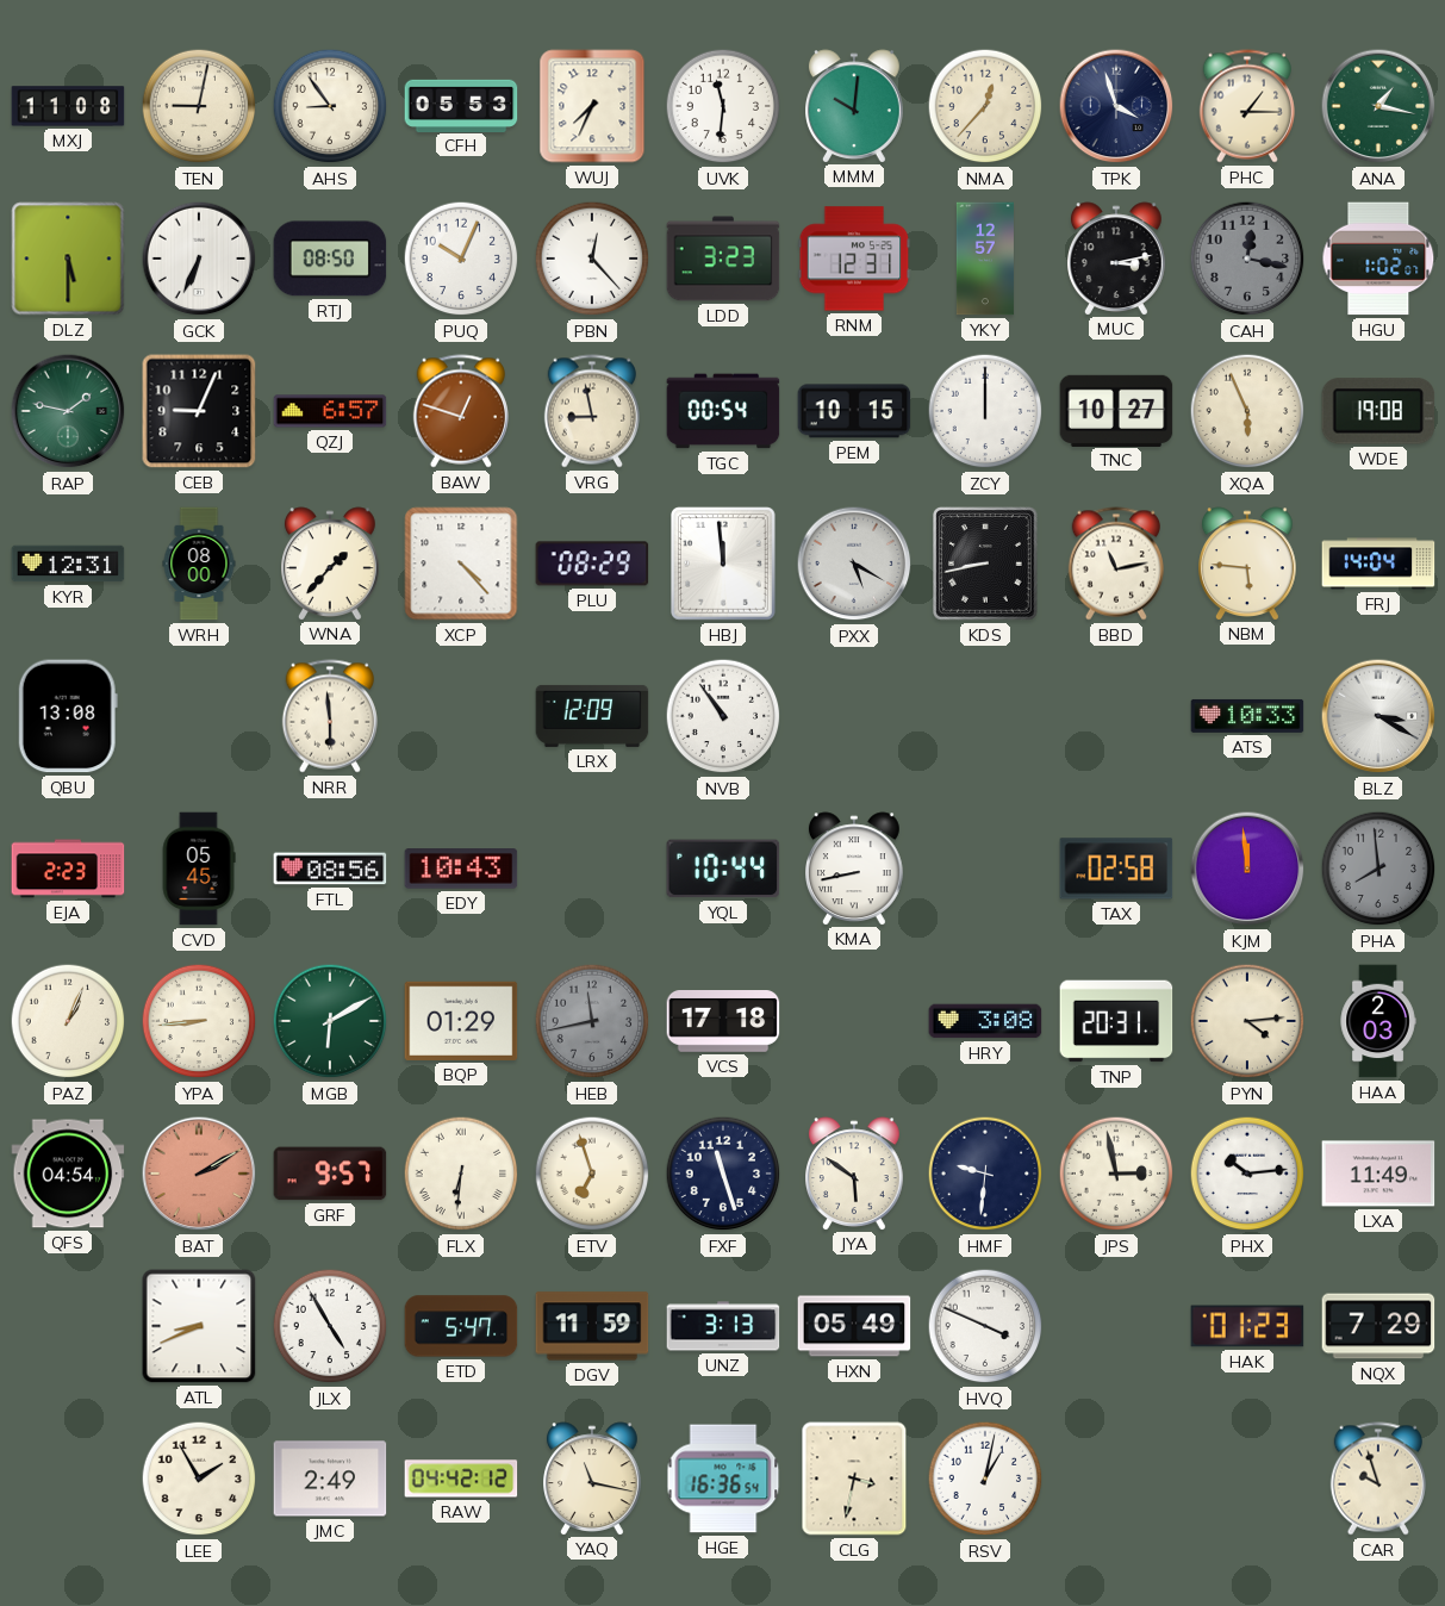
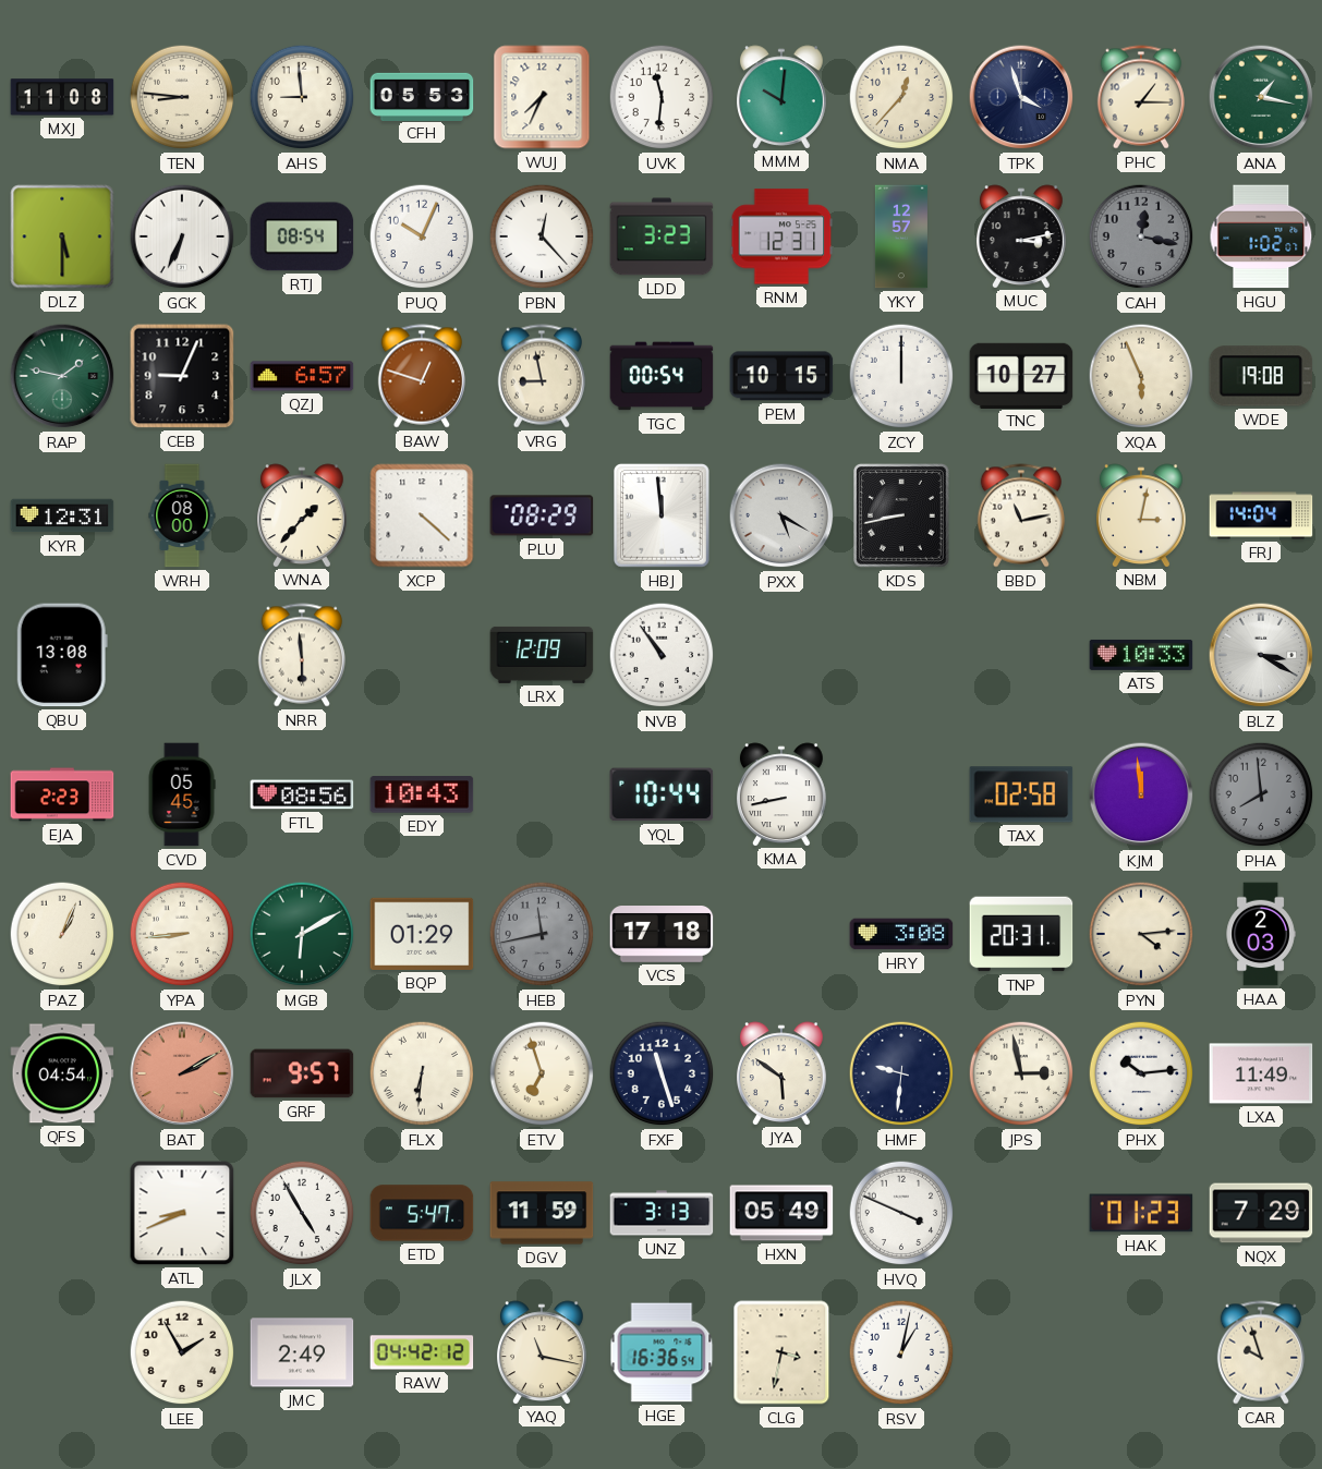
TEN: 9:02 -> 8:46
AHS: 8:54 -> 8:59
RTJ: 08:50 -> 08:54
XCP: 4:23 -> 4:22
NBM: 5:46 -> 3:02
